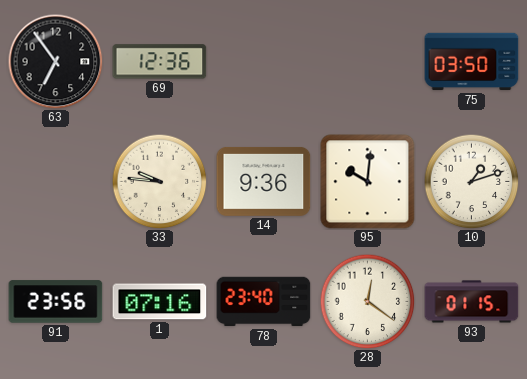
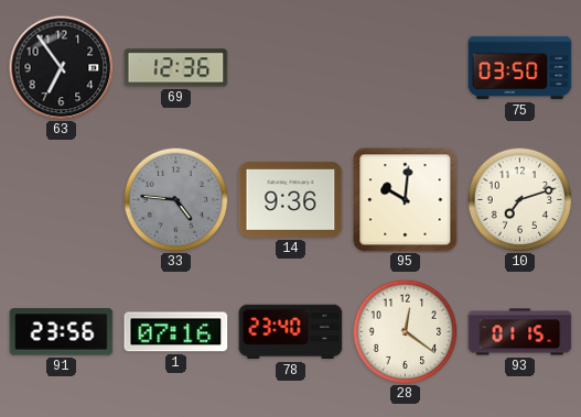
33: 9:46 -> 4:46
33 dial: cream -> grey
10: 1:12 -> 7:12
